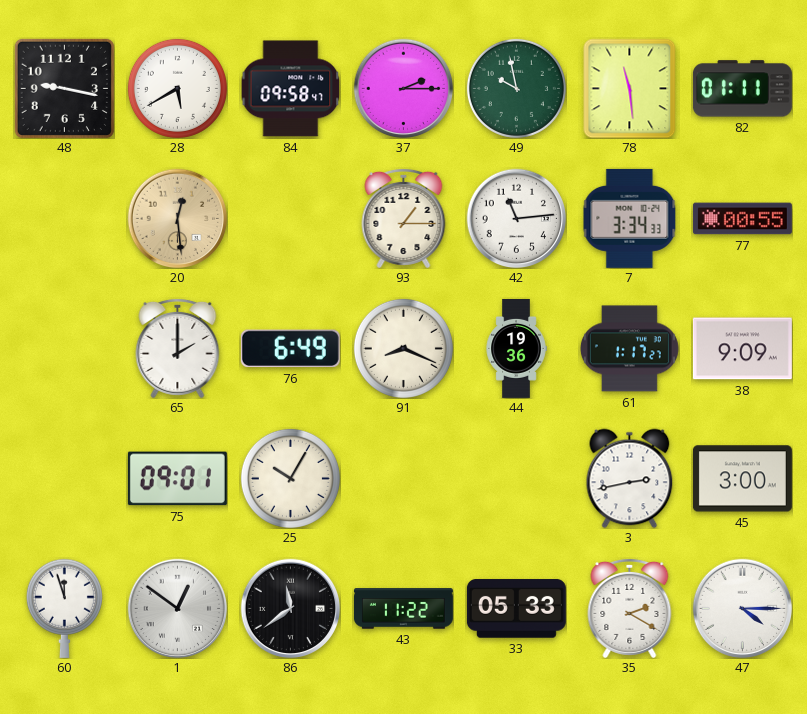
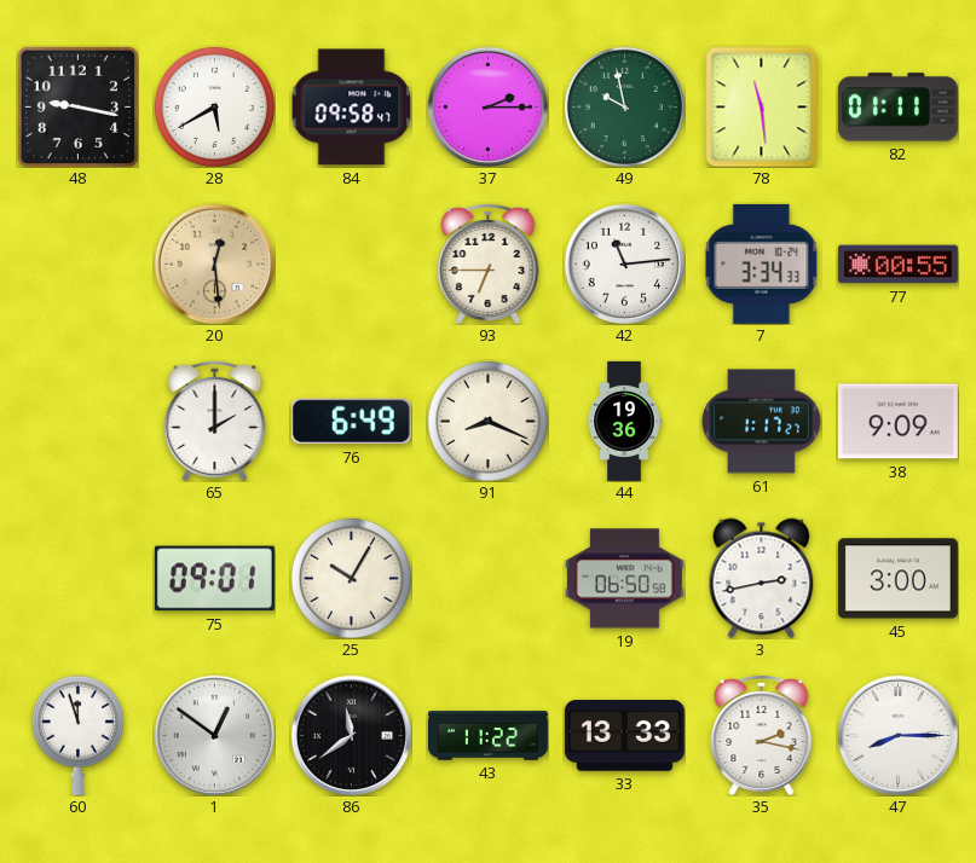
93: 1:15 -> 6:45
19: none -> 06:50
33: 05:33 -> 13:33
35: 2:20 -> 2:17
47: 4:15 -> 8:15
